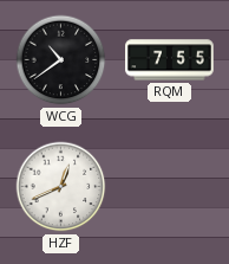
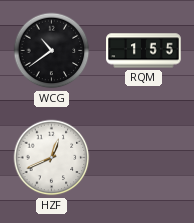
RQM: 7:55 -> 1:55
